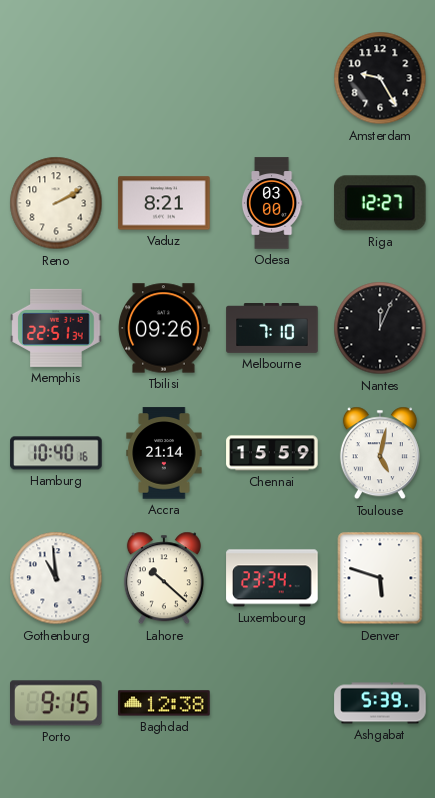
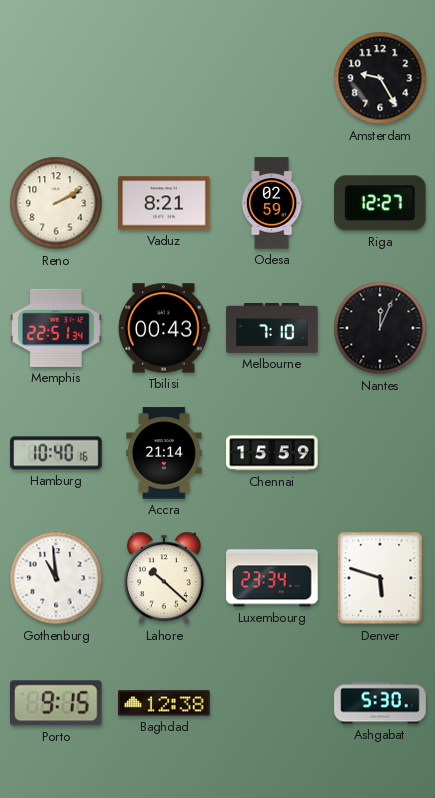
Odesa: 03:00 -> 02:59
Tbilisi: 09:26 -> 00:43
Toulouse: 5:02 -> none
Ashgabat: 5:39 -> 5:30
